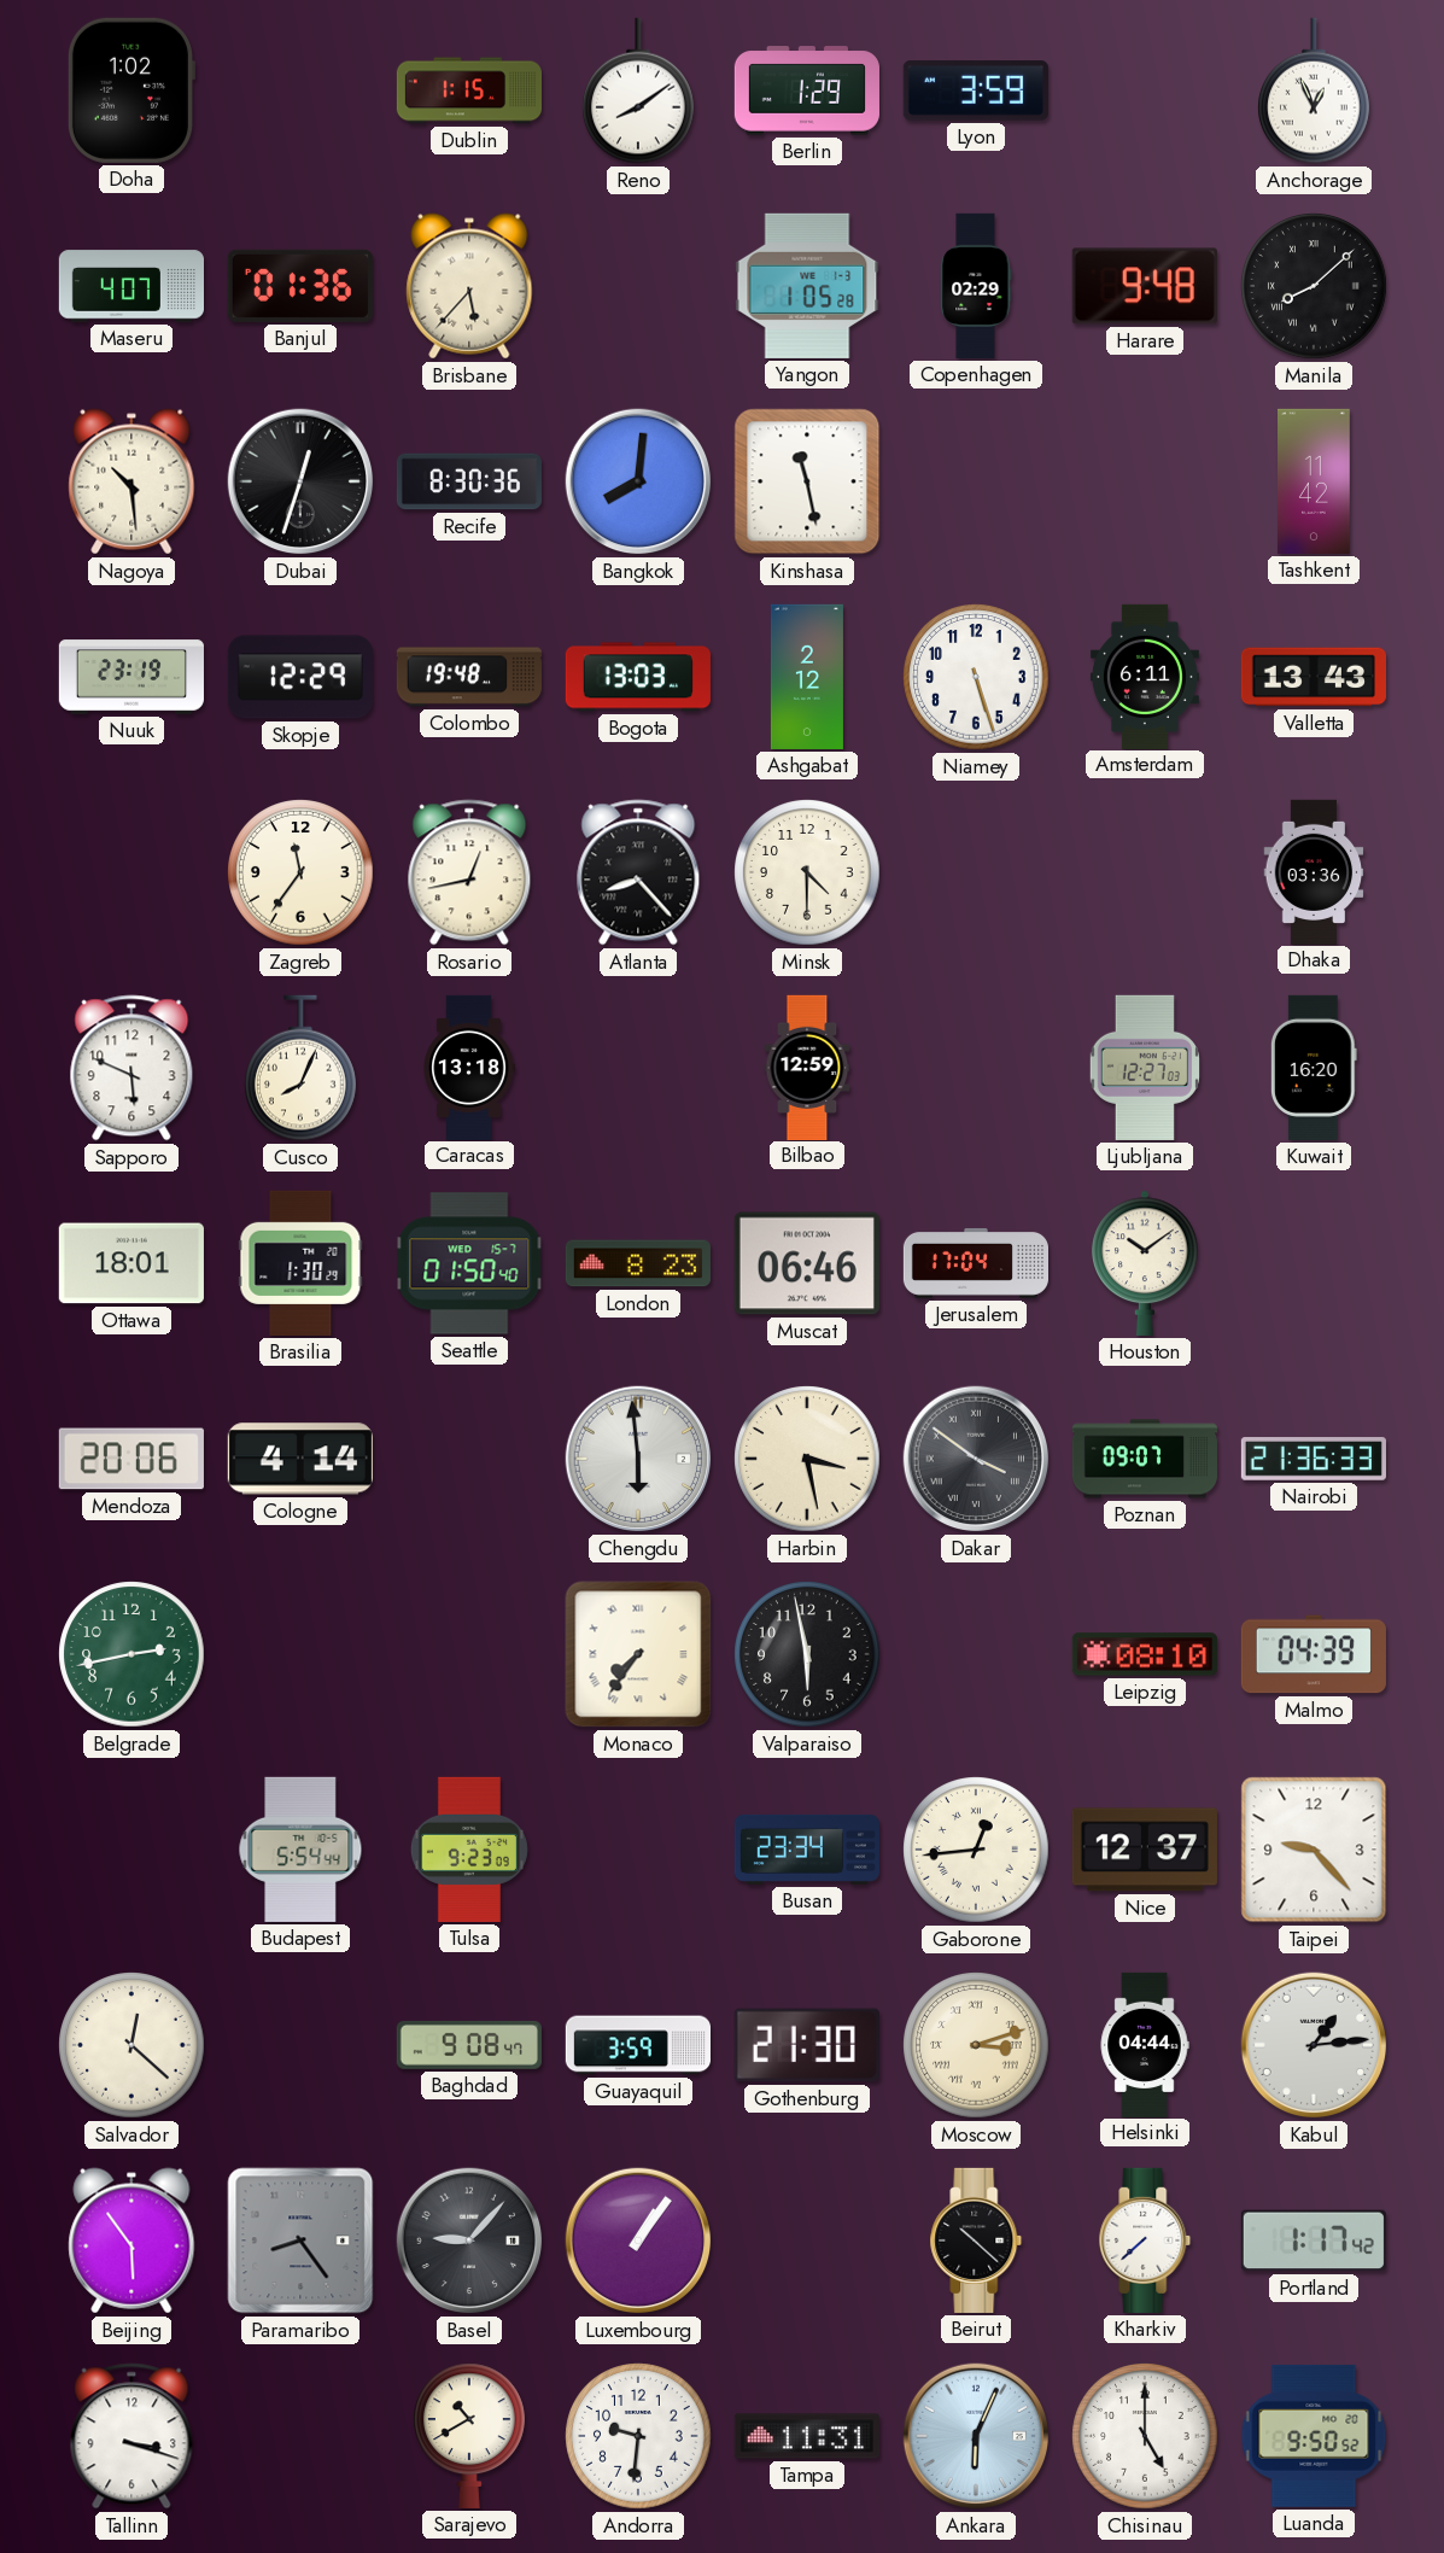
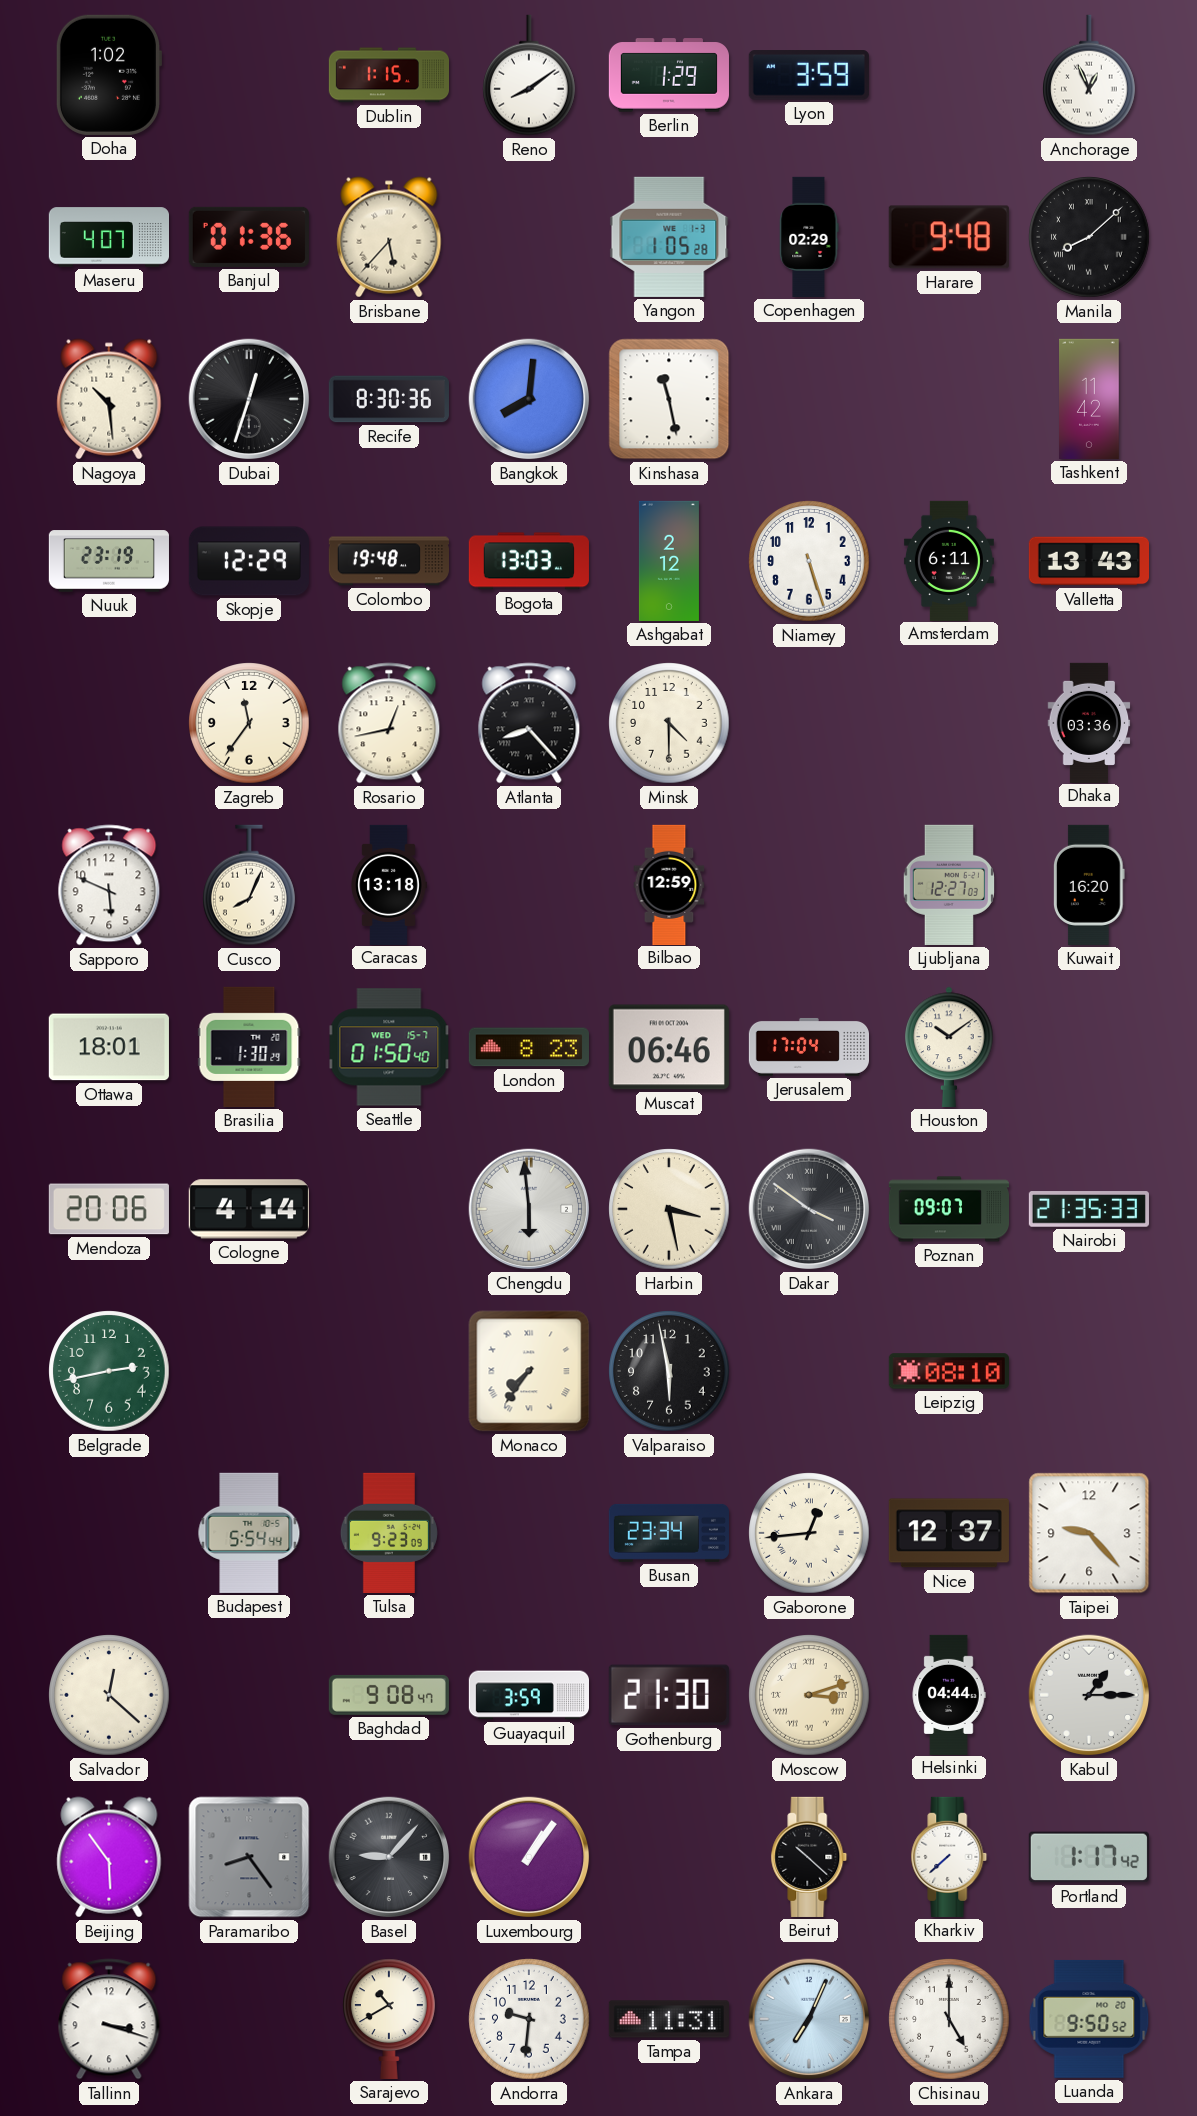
Nairobi: 21:36 -> 21:35
Malmo: 04:39 -> none
Kabul: 1:14 -> 1:15
Ankara: 6:04 -> 7:04
